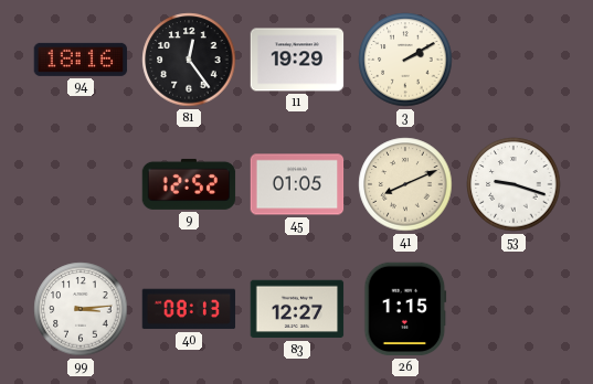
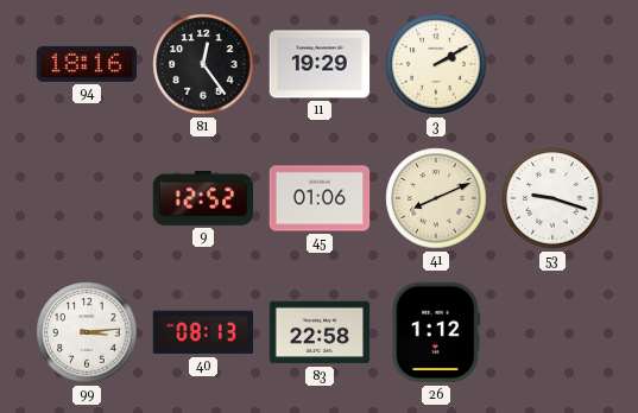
45: 01:05 -> 01:06
83: 12:27 -> 22:58
26: 1:15 -> 1:12
